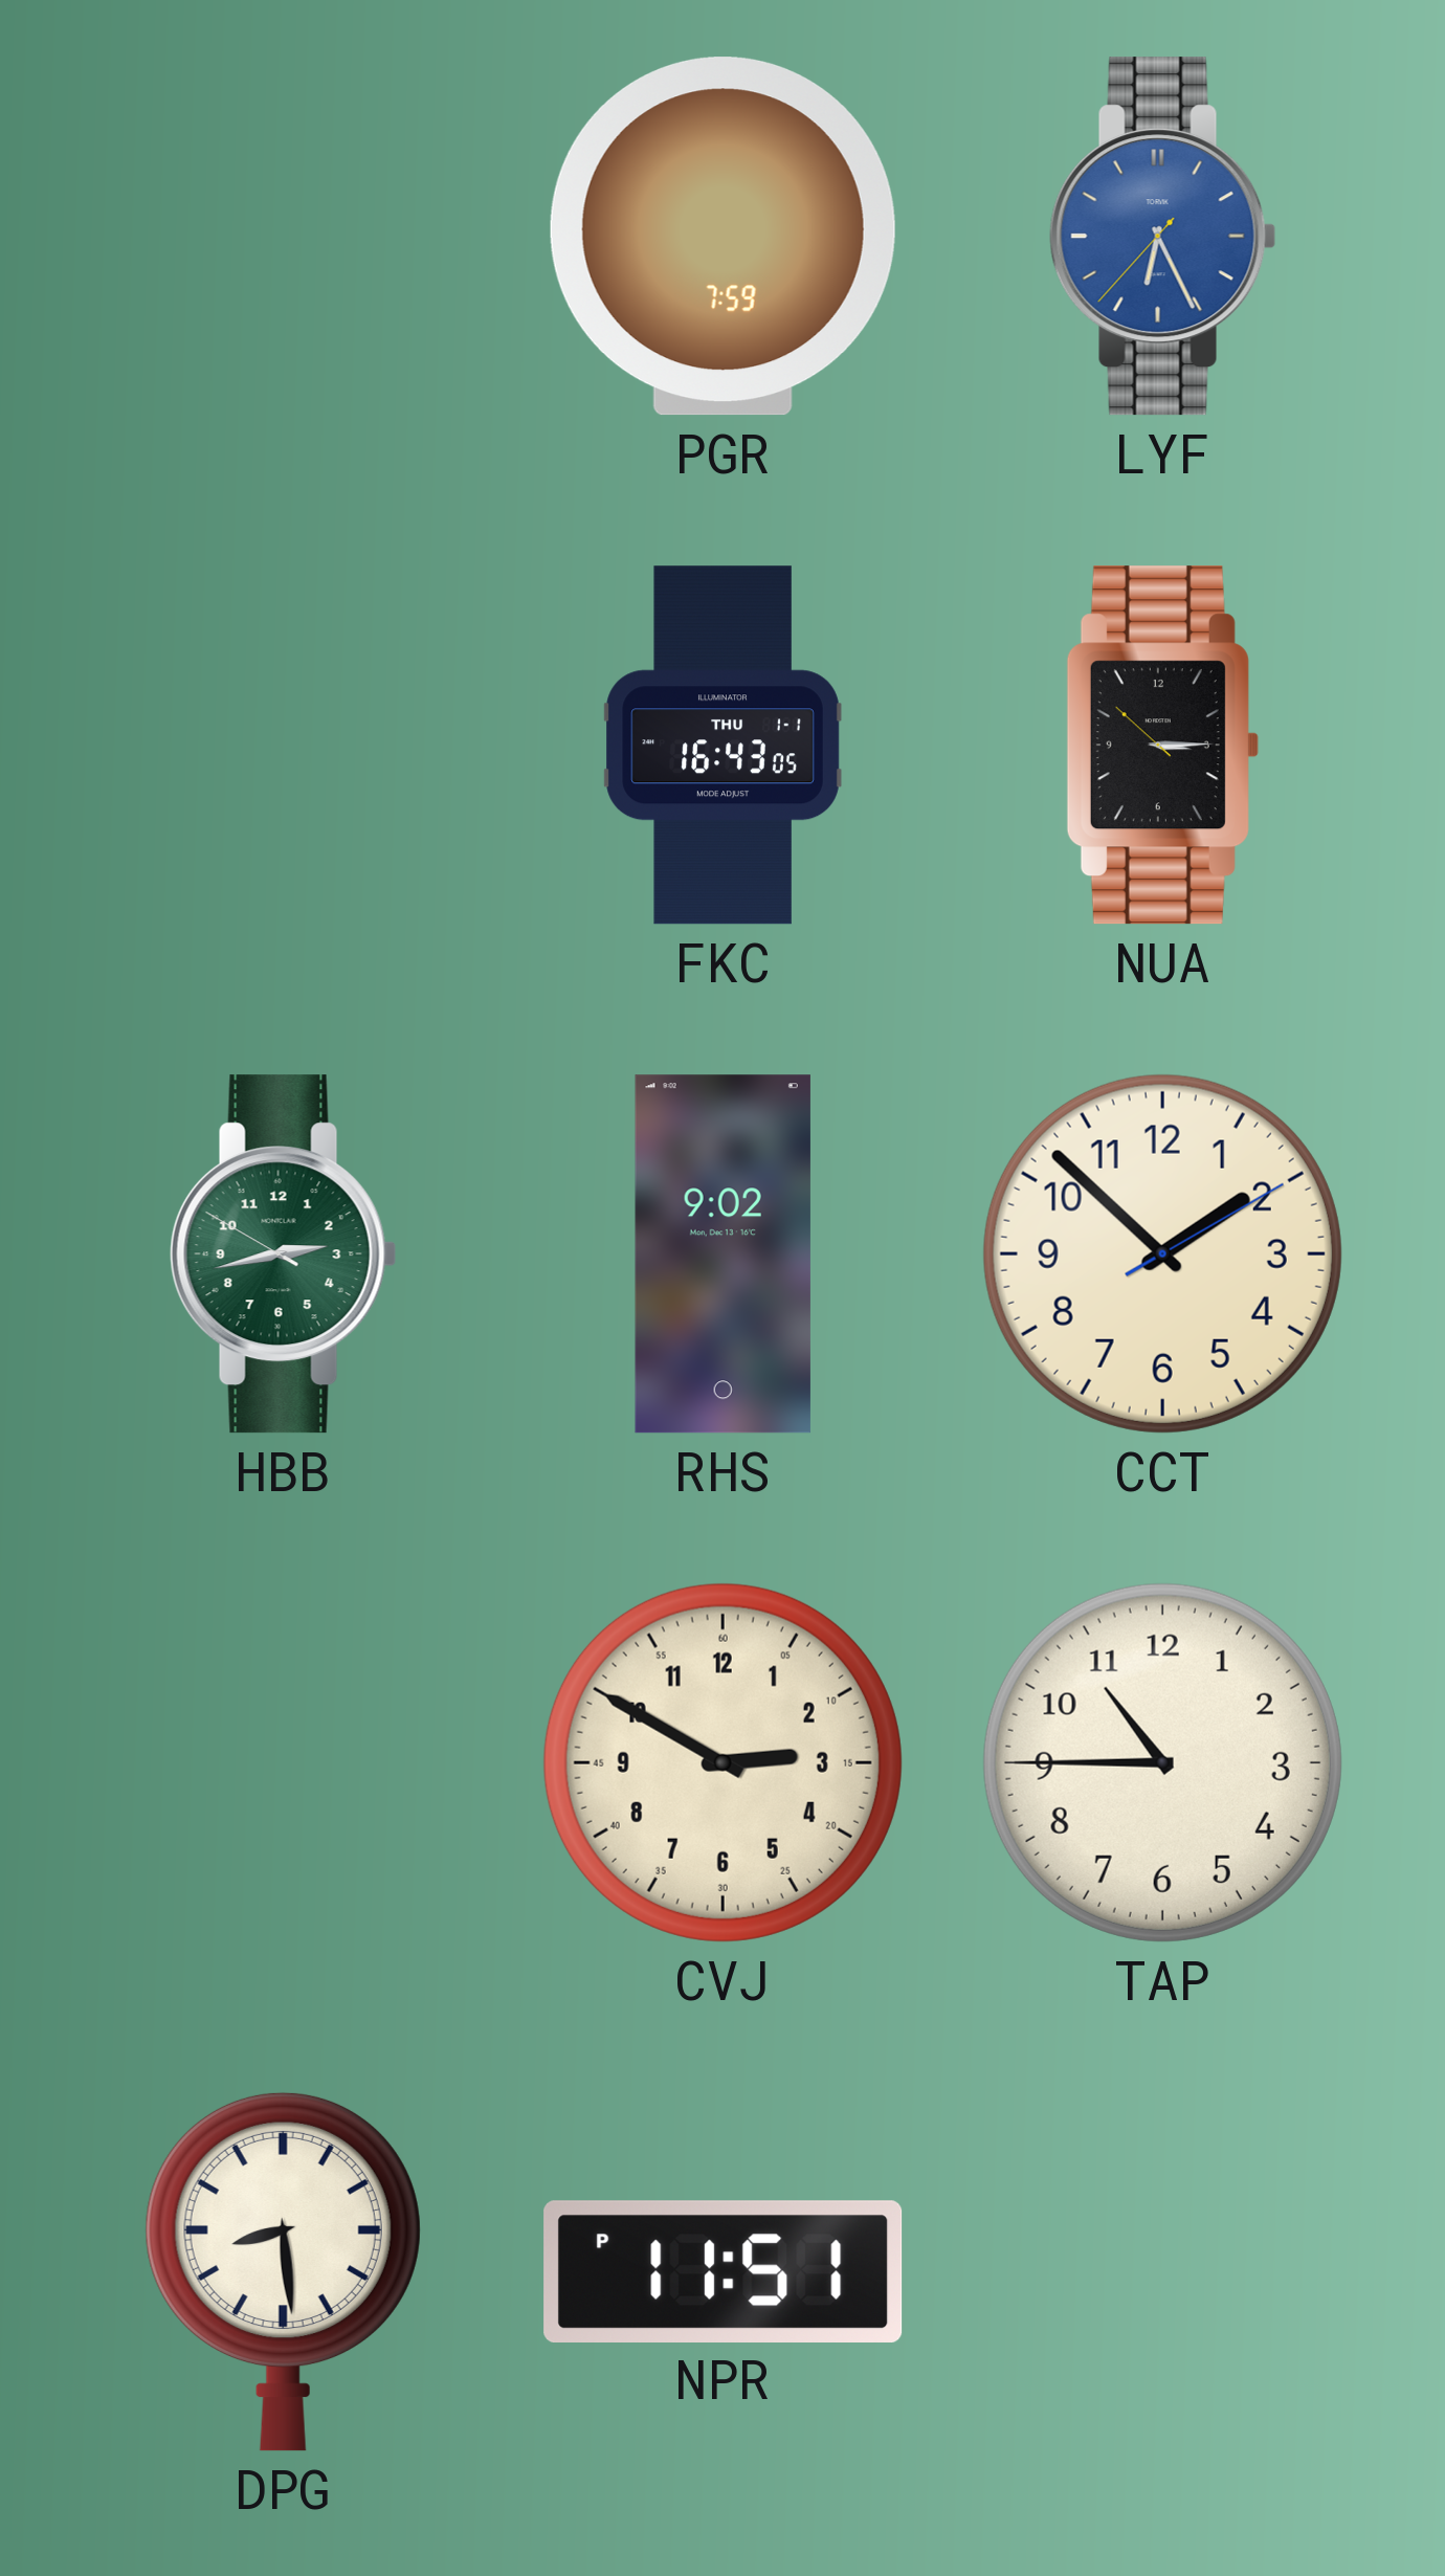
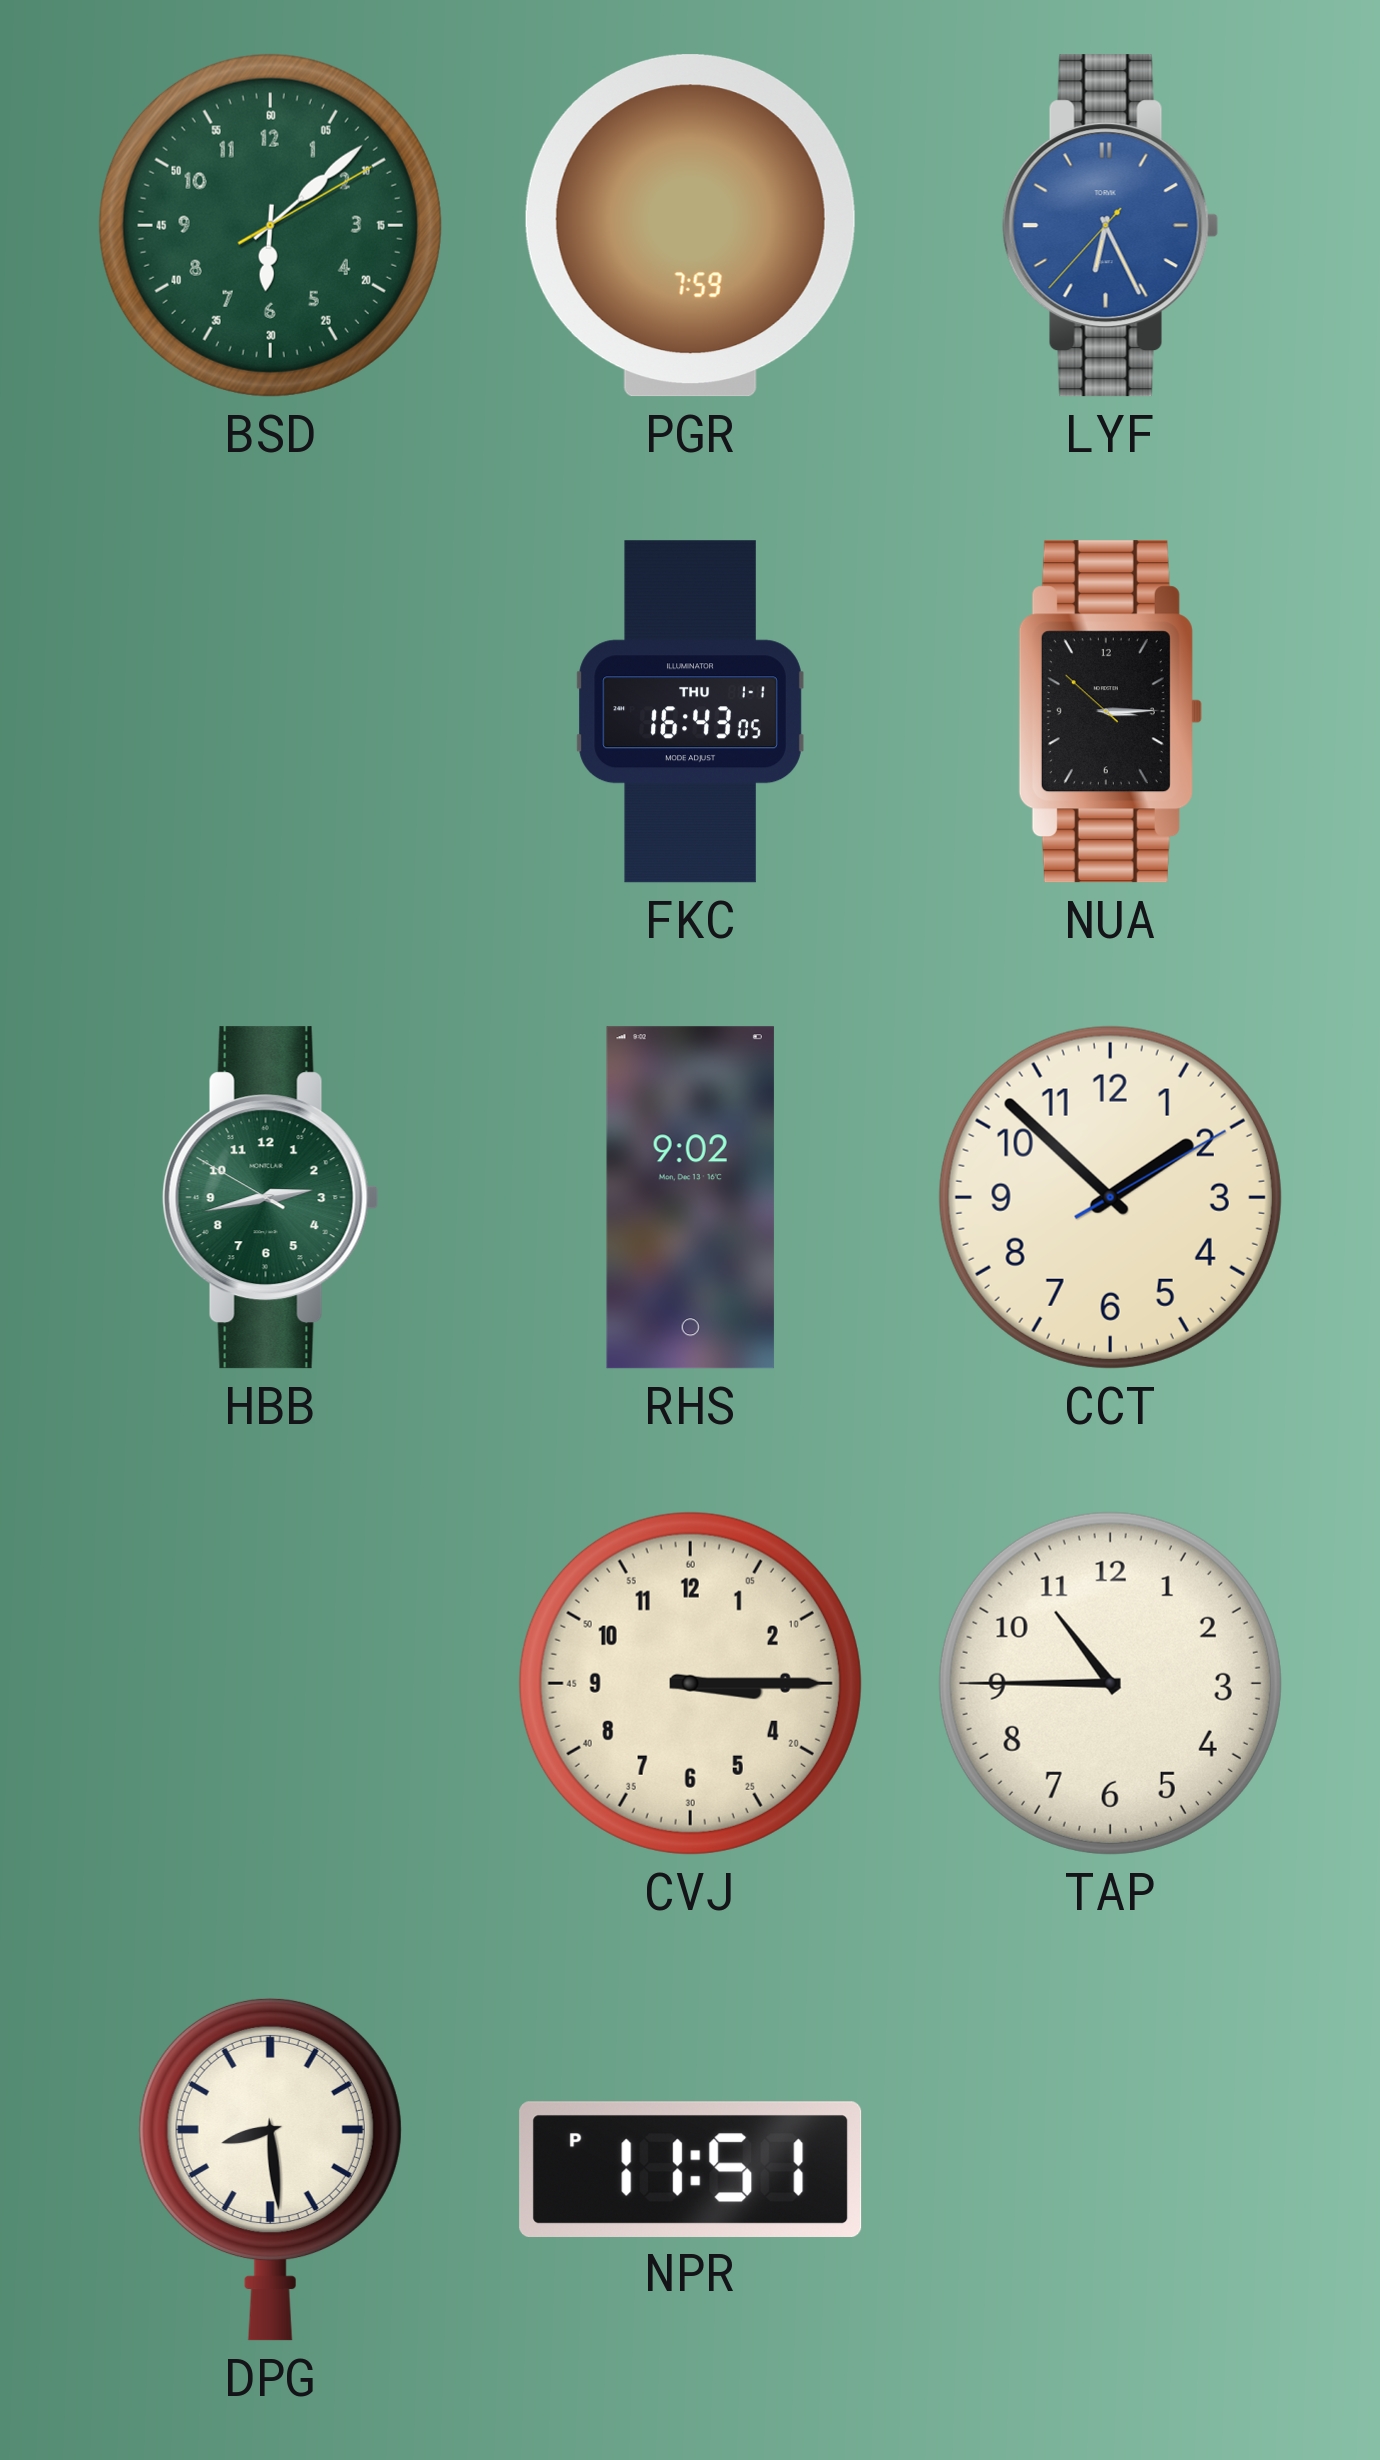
BSD: none -> 6:08
CVJ: 2:50 -> 3:15
